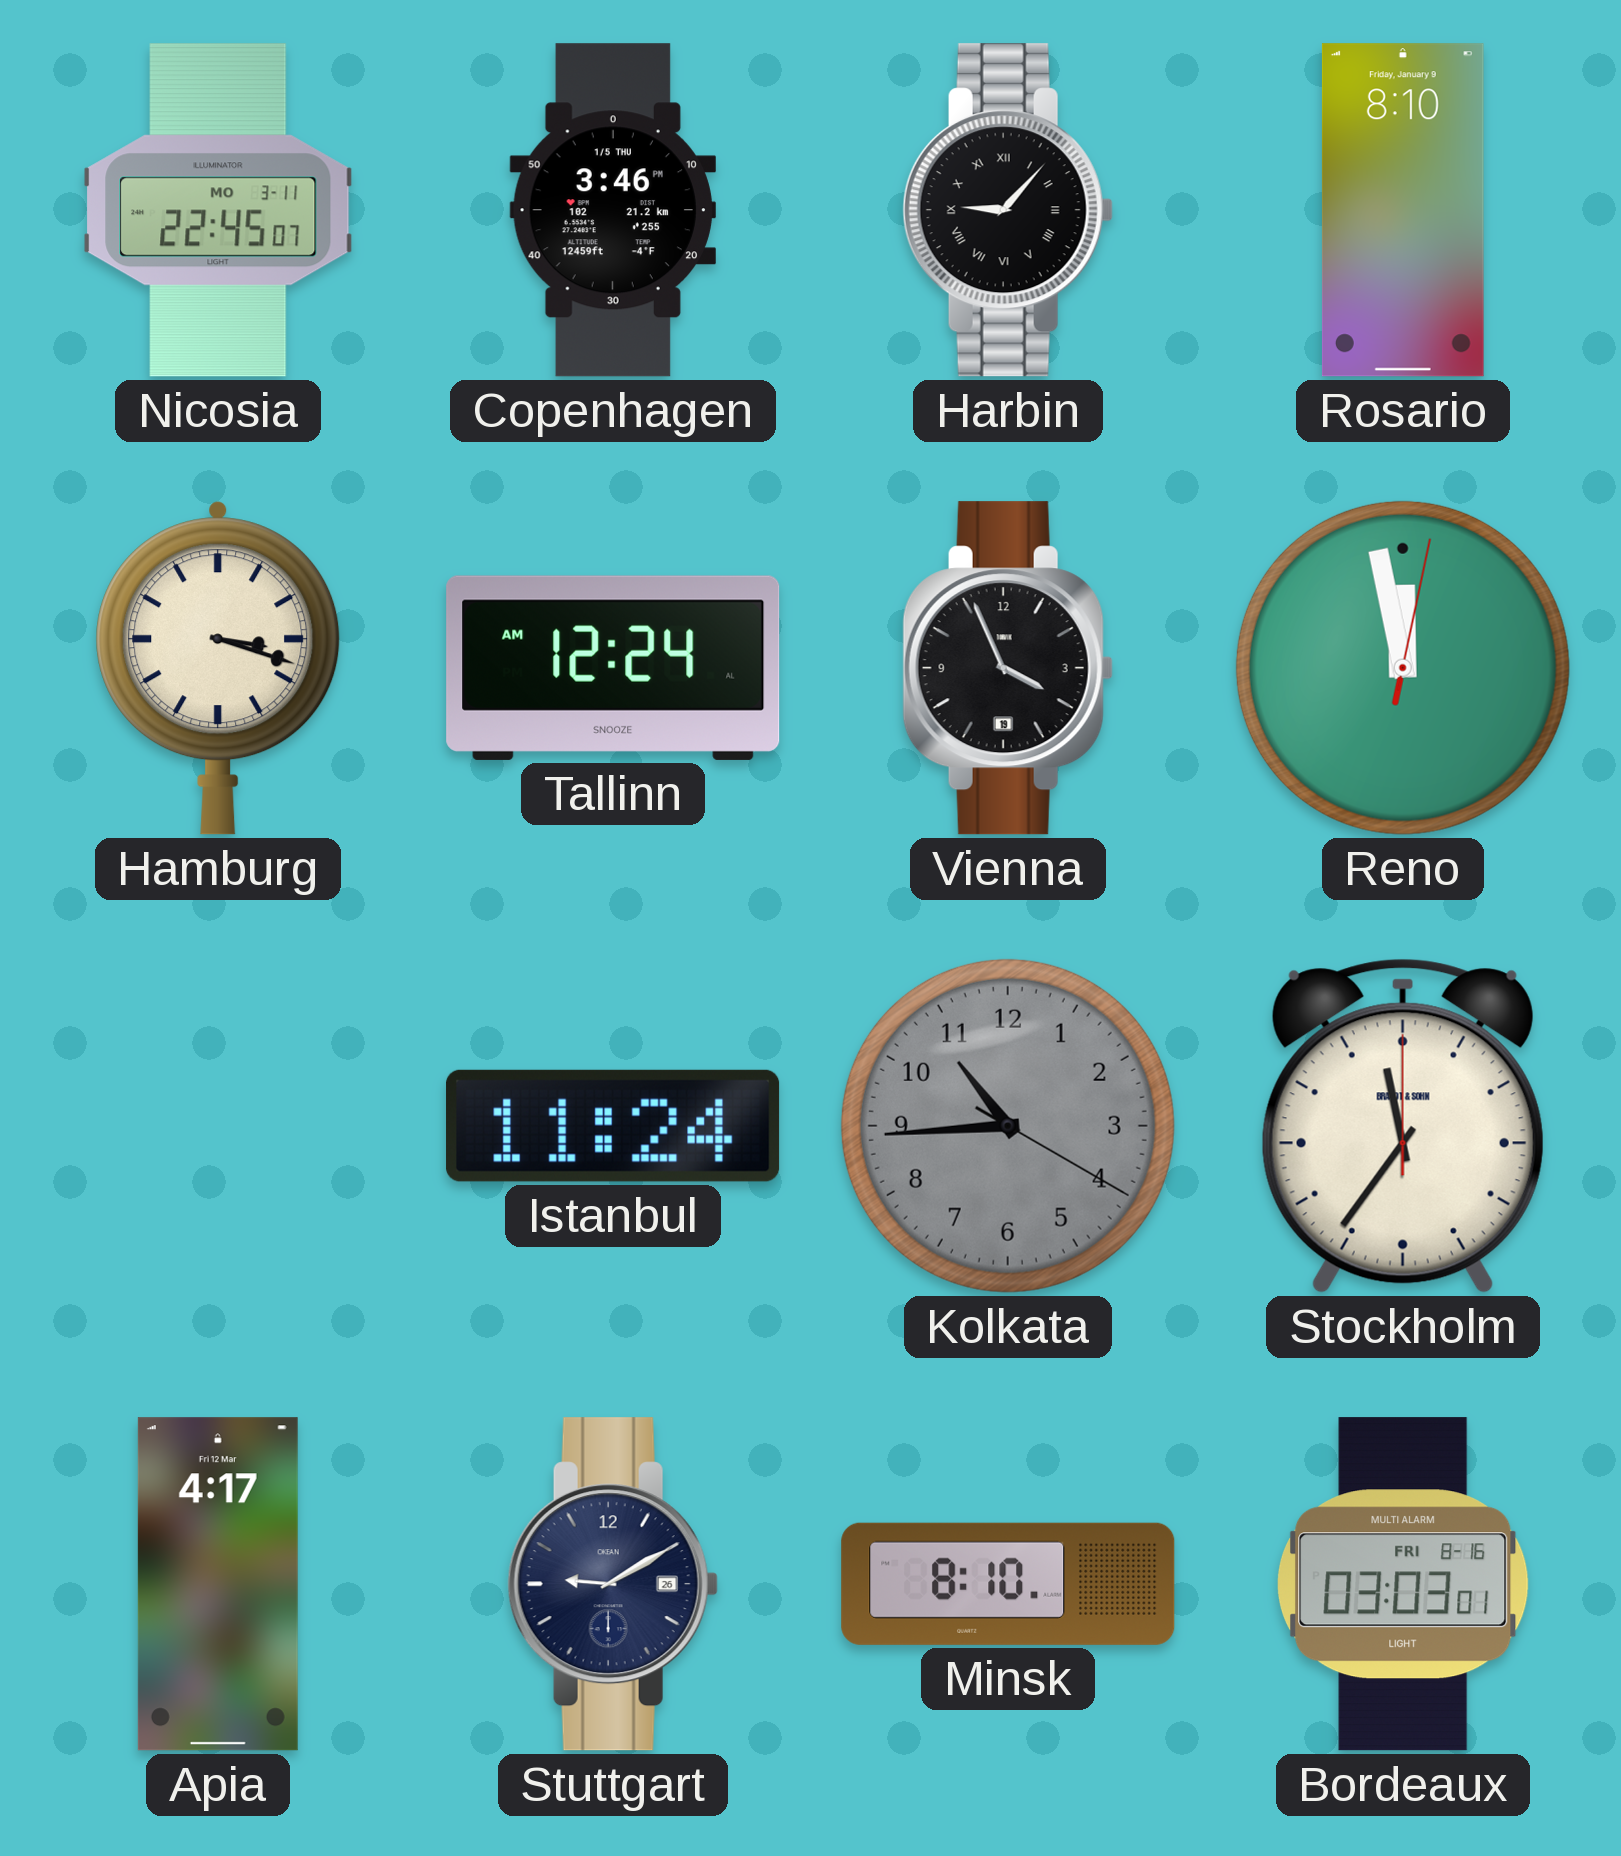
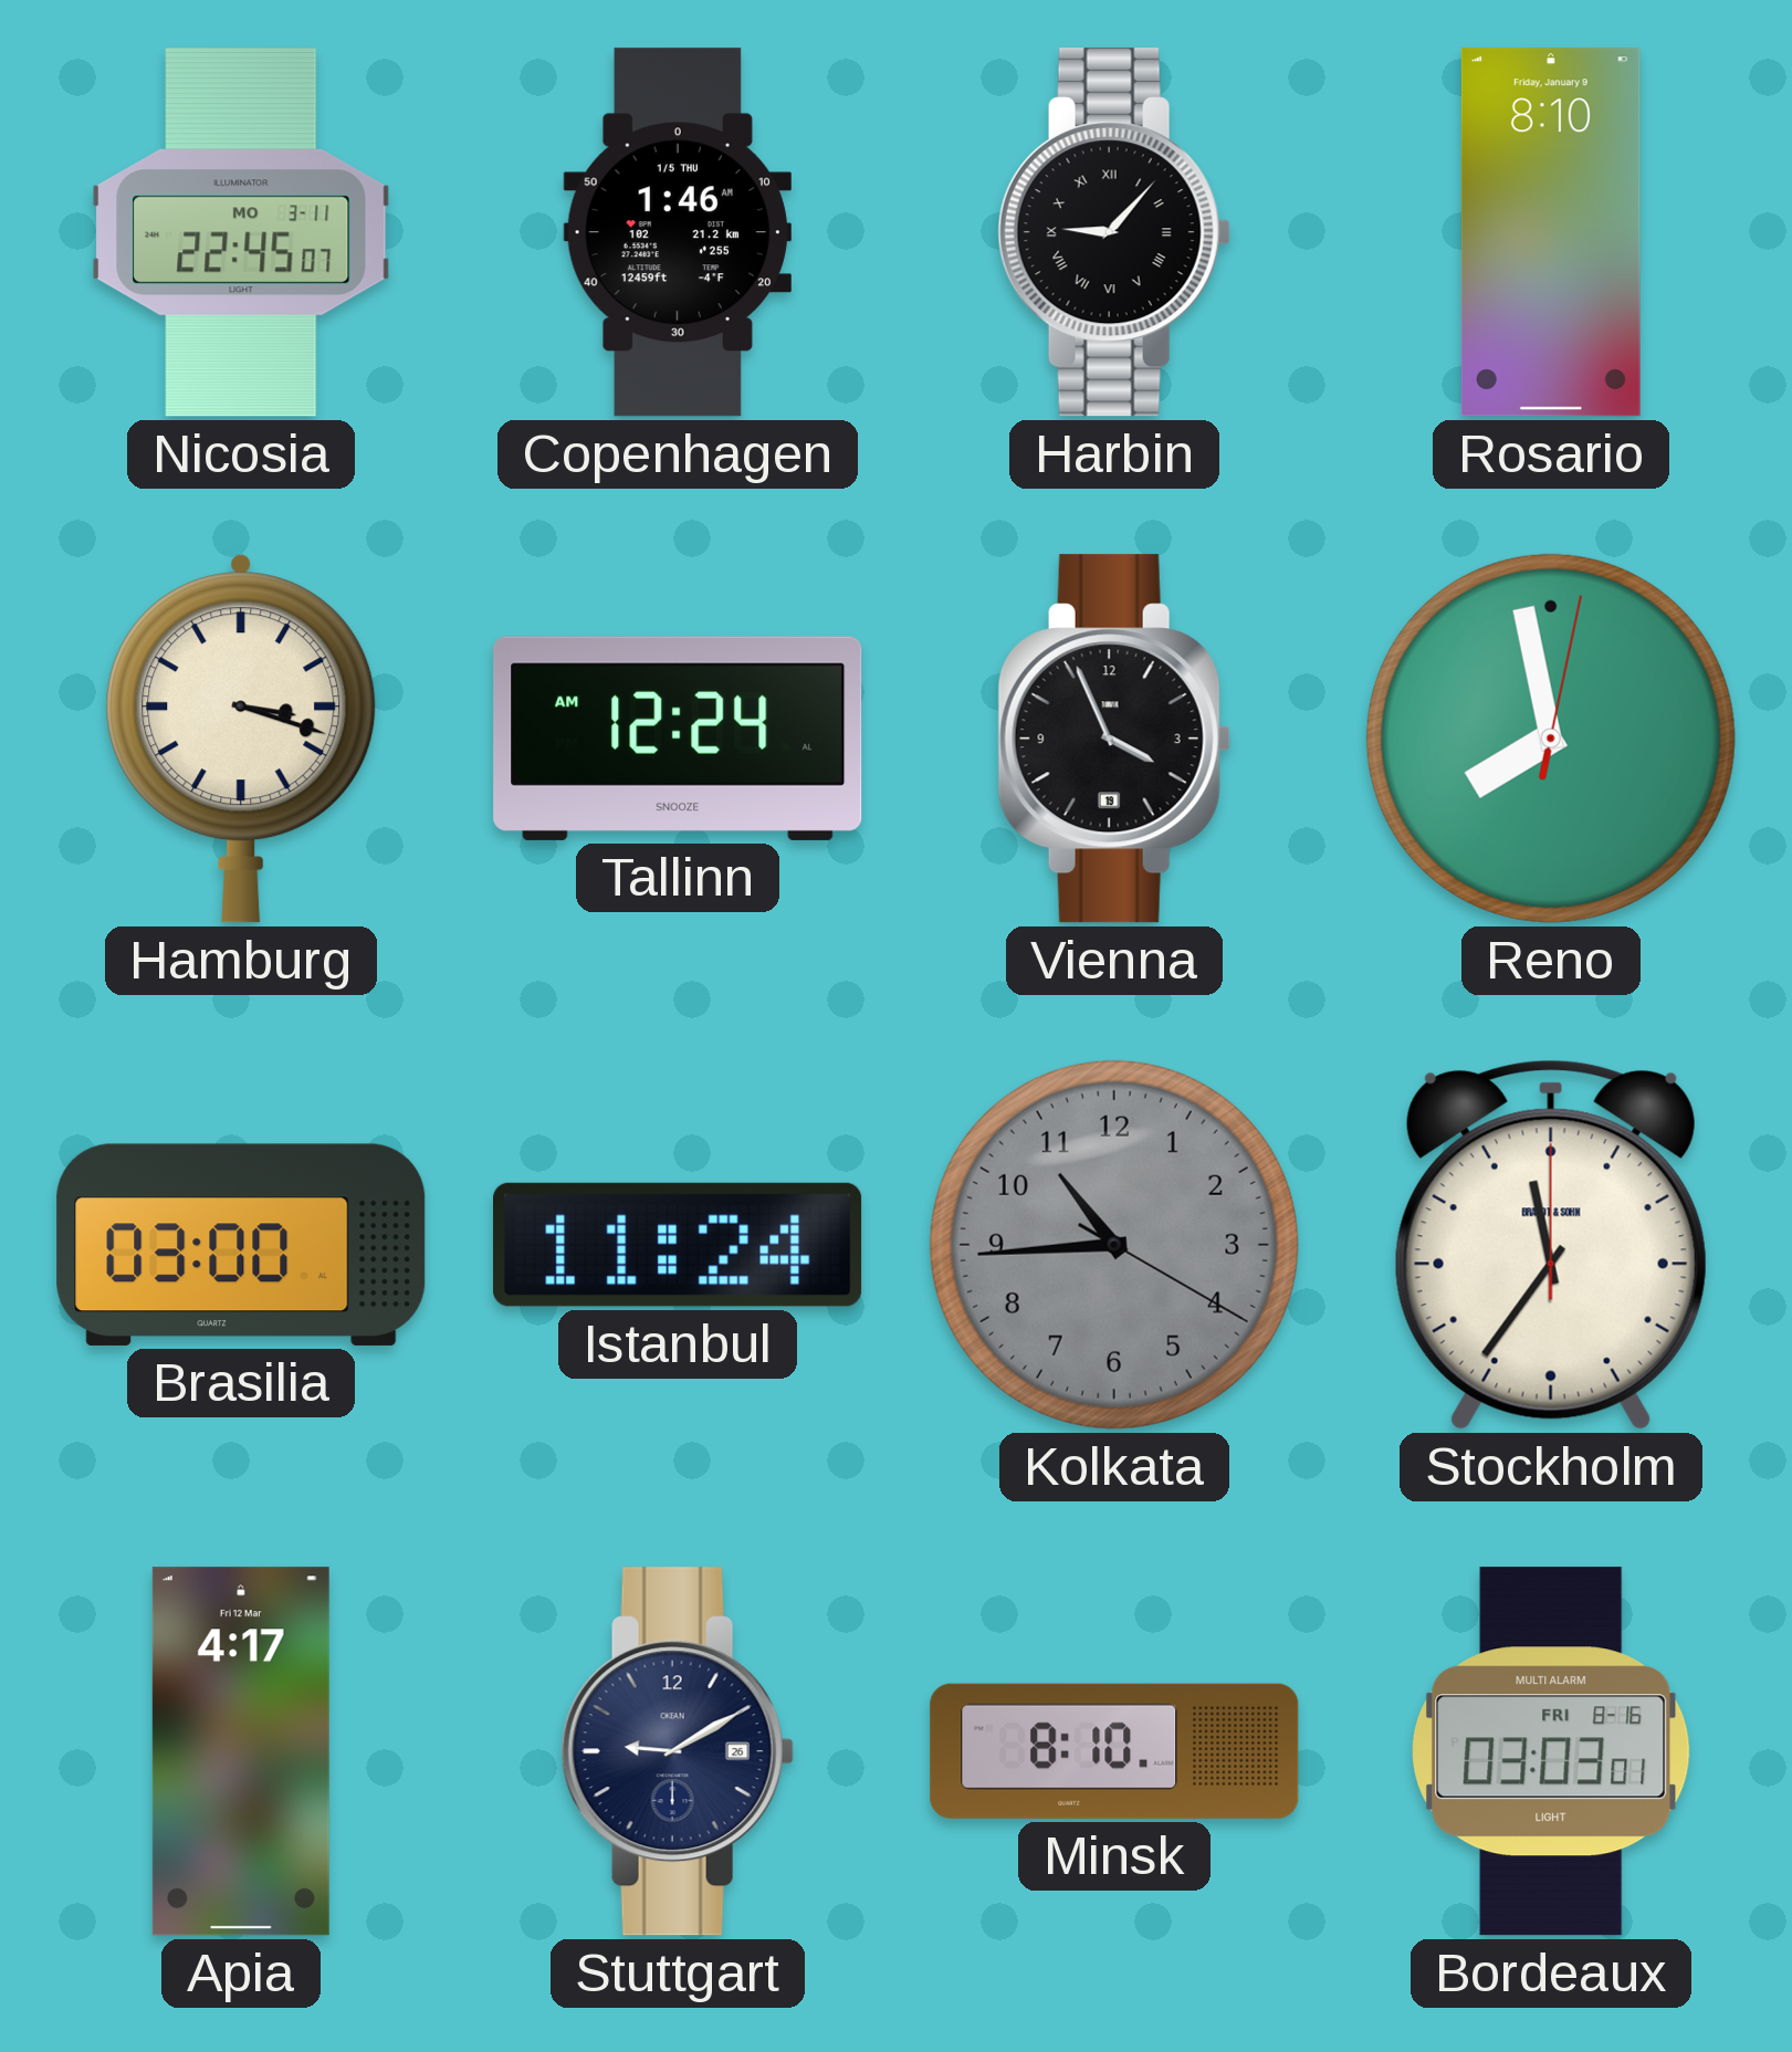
Copenhagen: 3:46 -> 1:46
Reno: 11:58 -> 7:58
Brasilia: none -> 03:00
